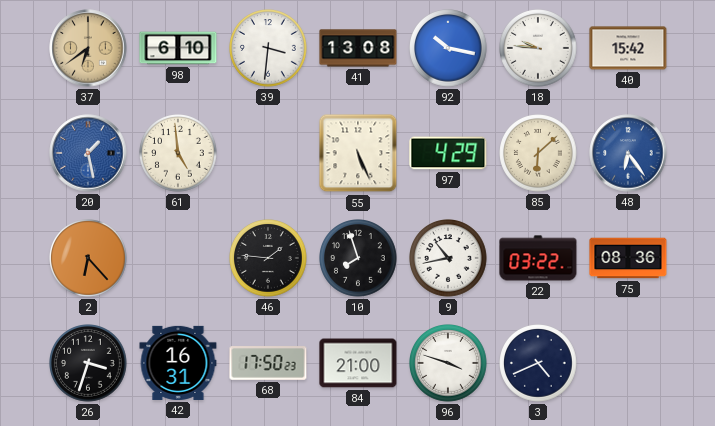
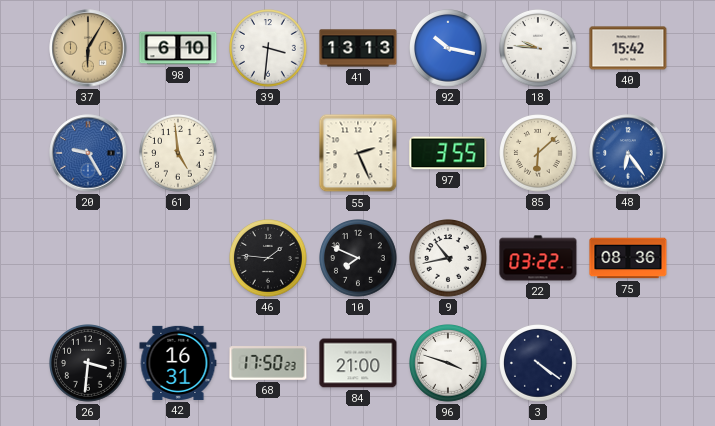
37: 6:39 -> 6:05
41: 13:08 -> 13:13
20: 1:28 -> 9:25
55: 5:26 -> 2:26
97: 4:29 -> 3:55
2: 6:23 -> none
10: 7:57 -> 7:49
26: 3:33 -> 3:31
3: 4:41 -> 4:21
